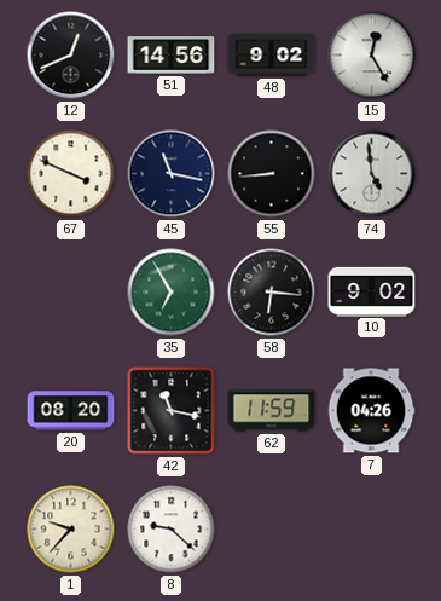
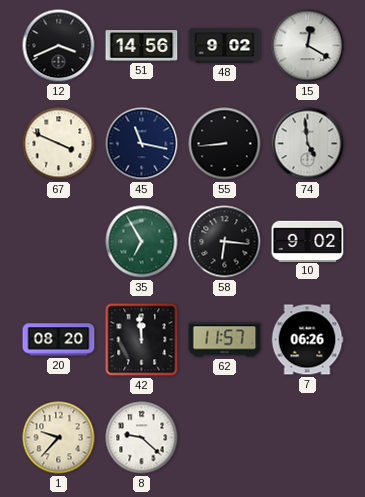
12: 12:41 -> 3:41
15: 12:25 -> 12:20
42: 11:17 -> 11:59
62: 11:59 -> 11:57
7: 04:26 -> 06:26
